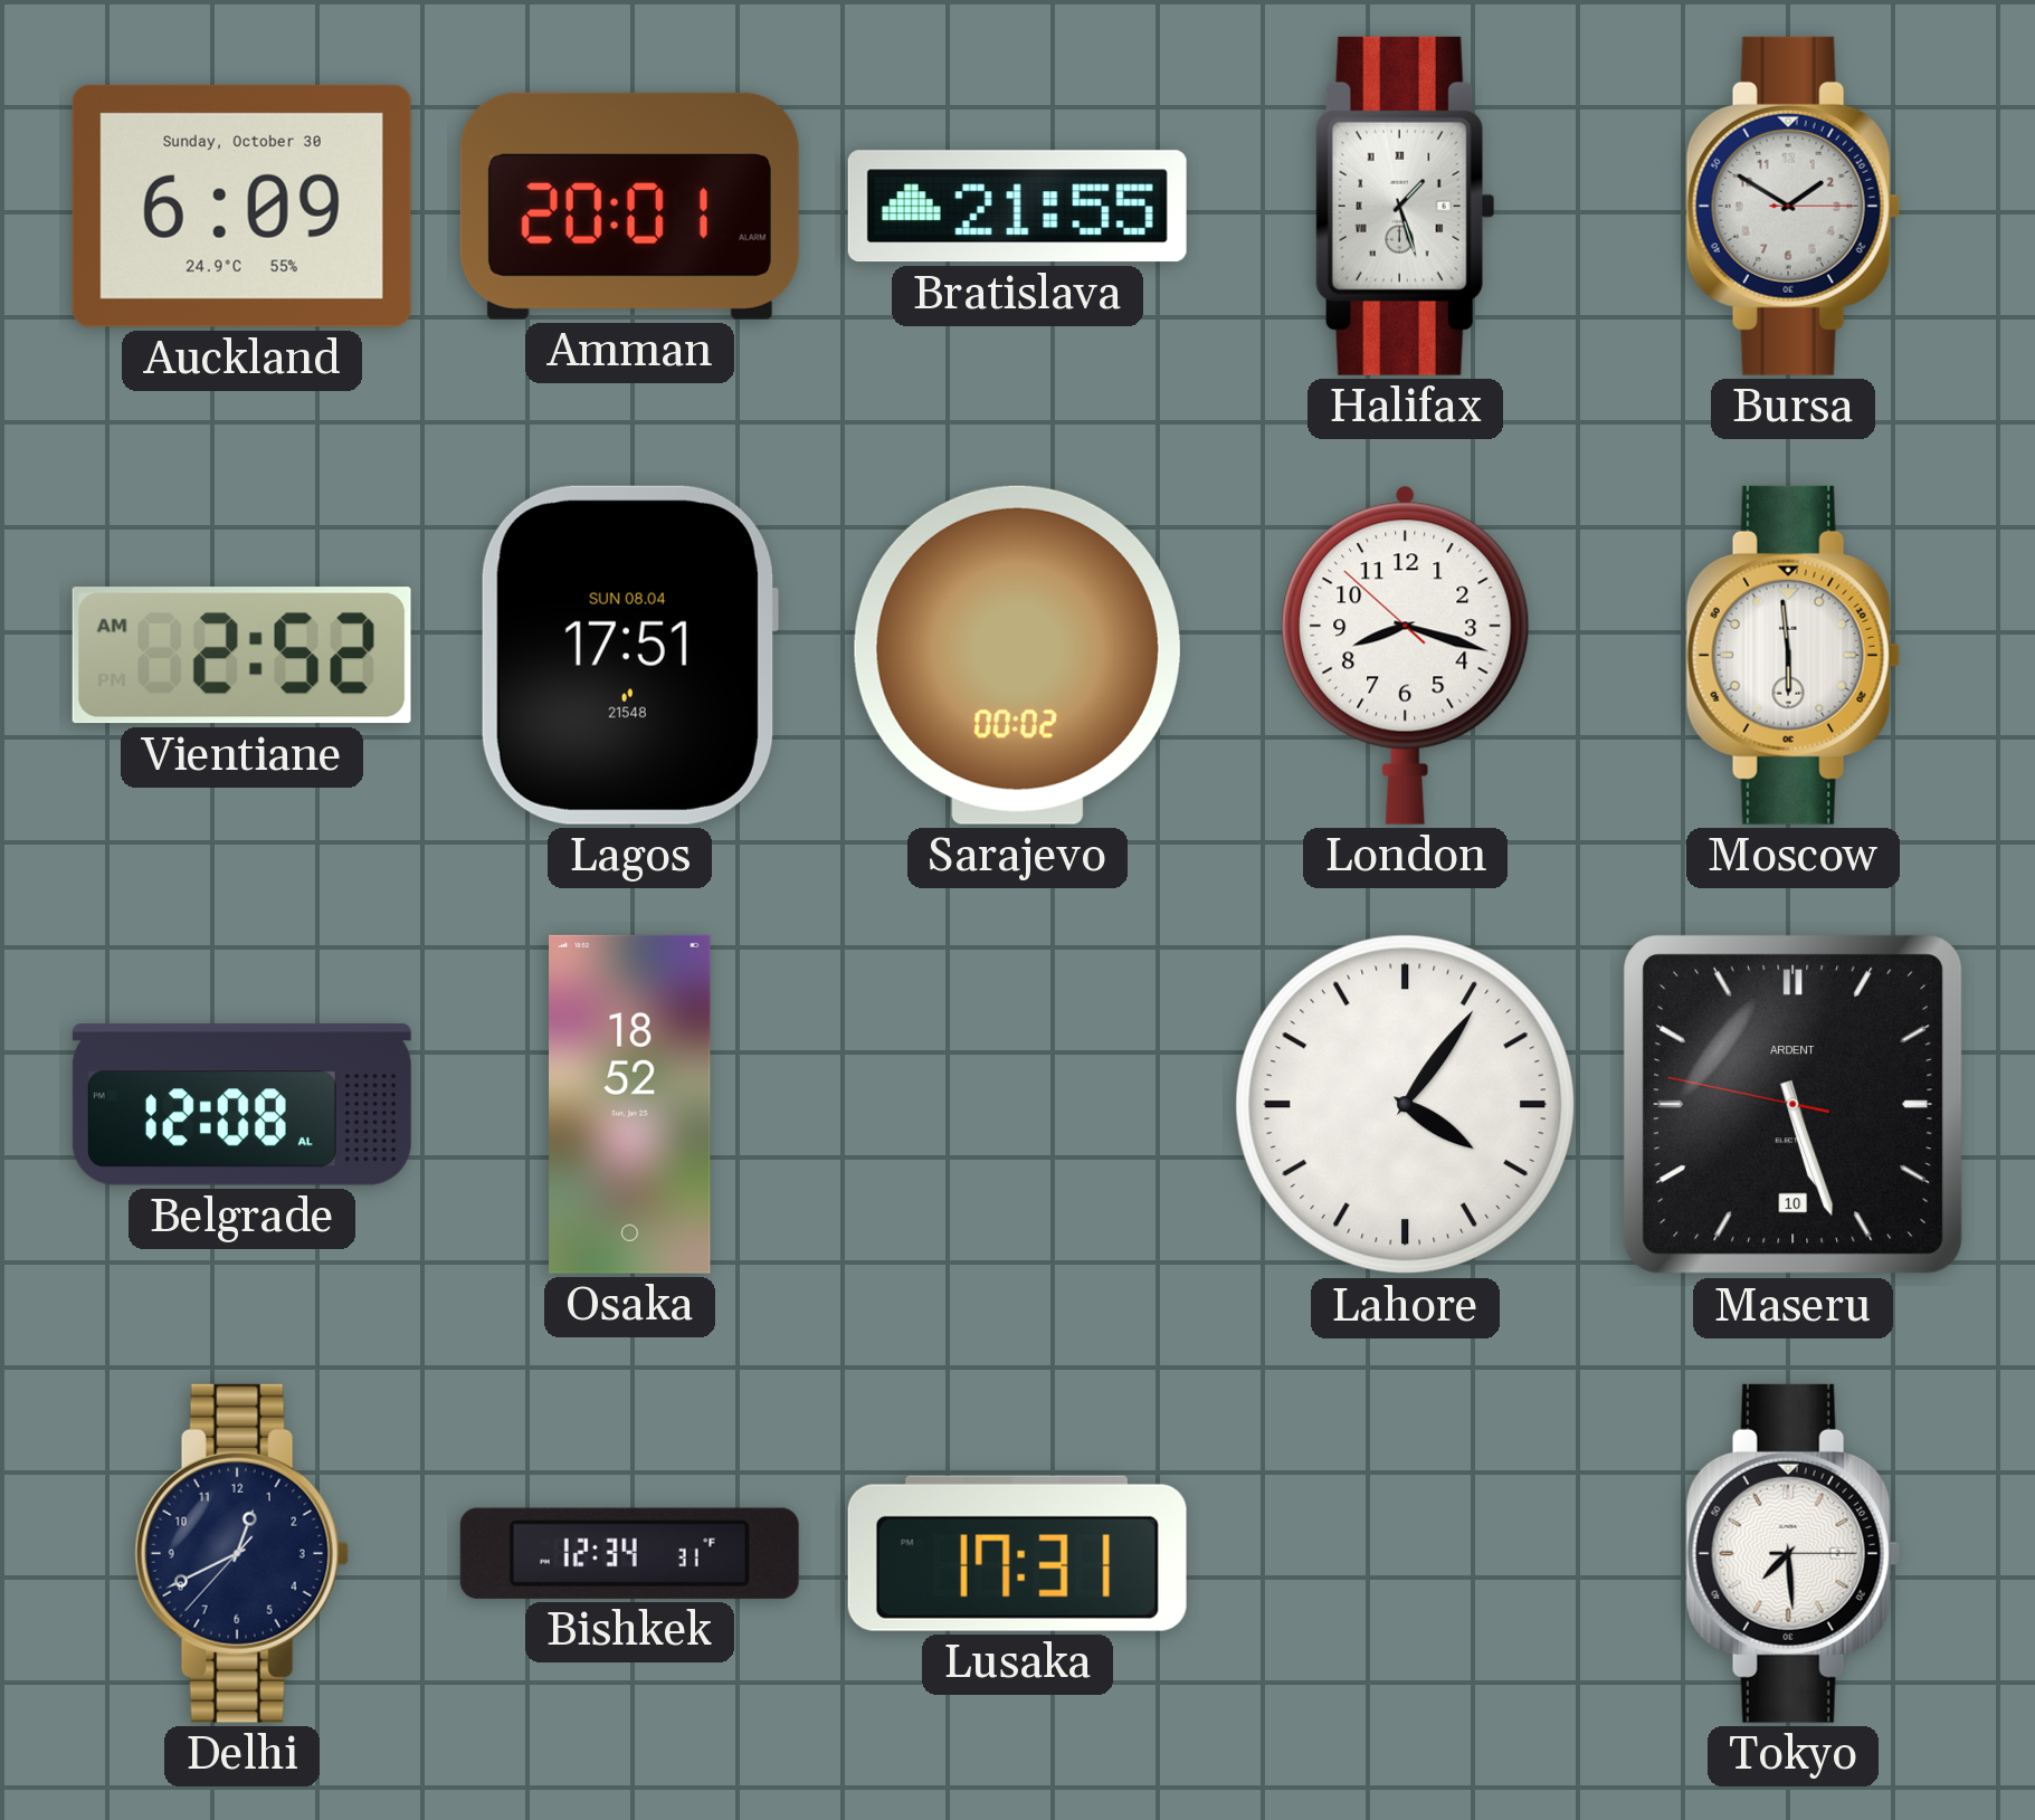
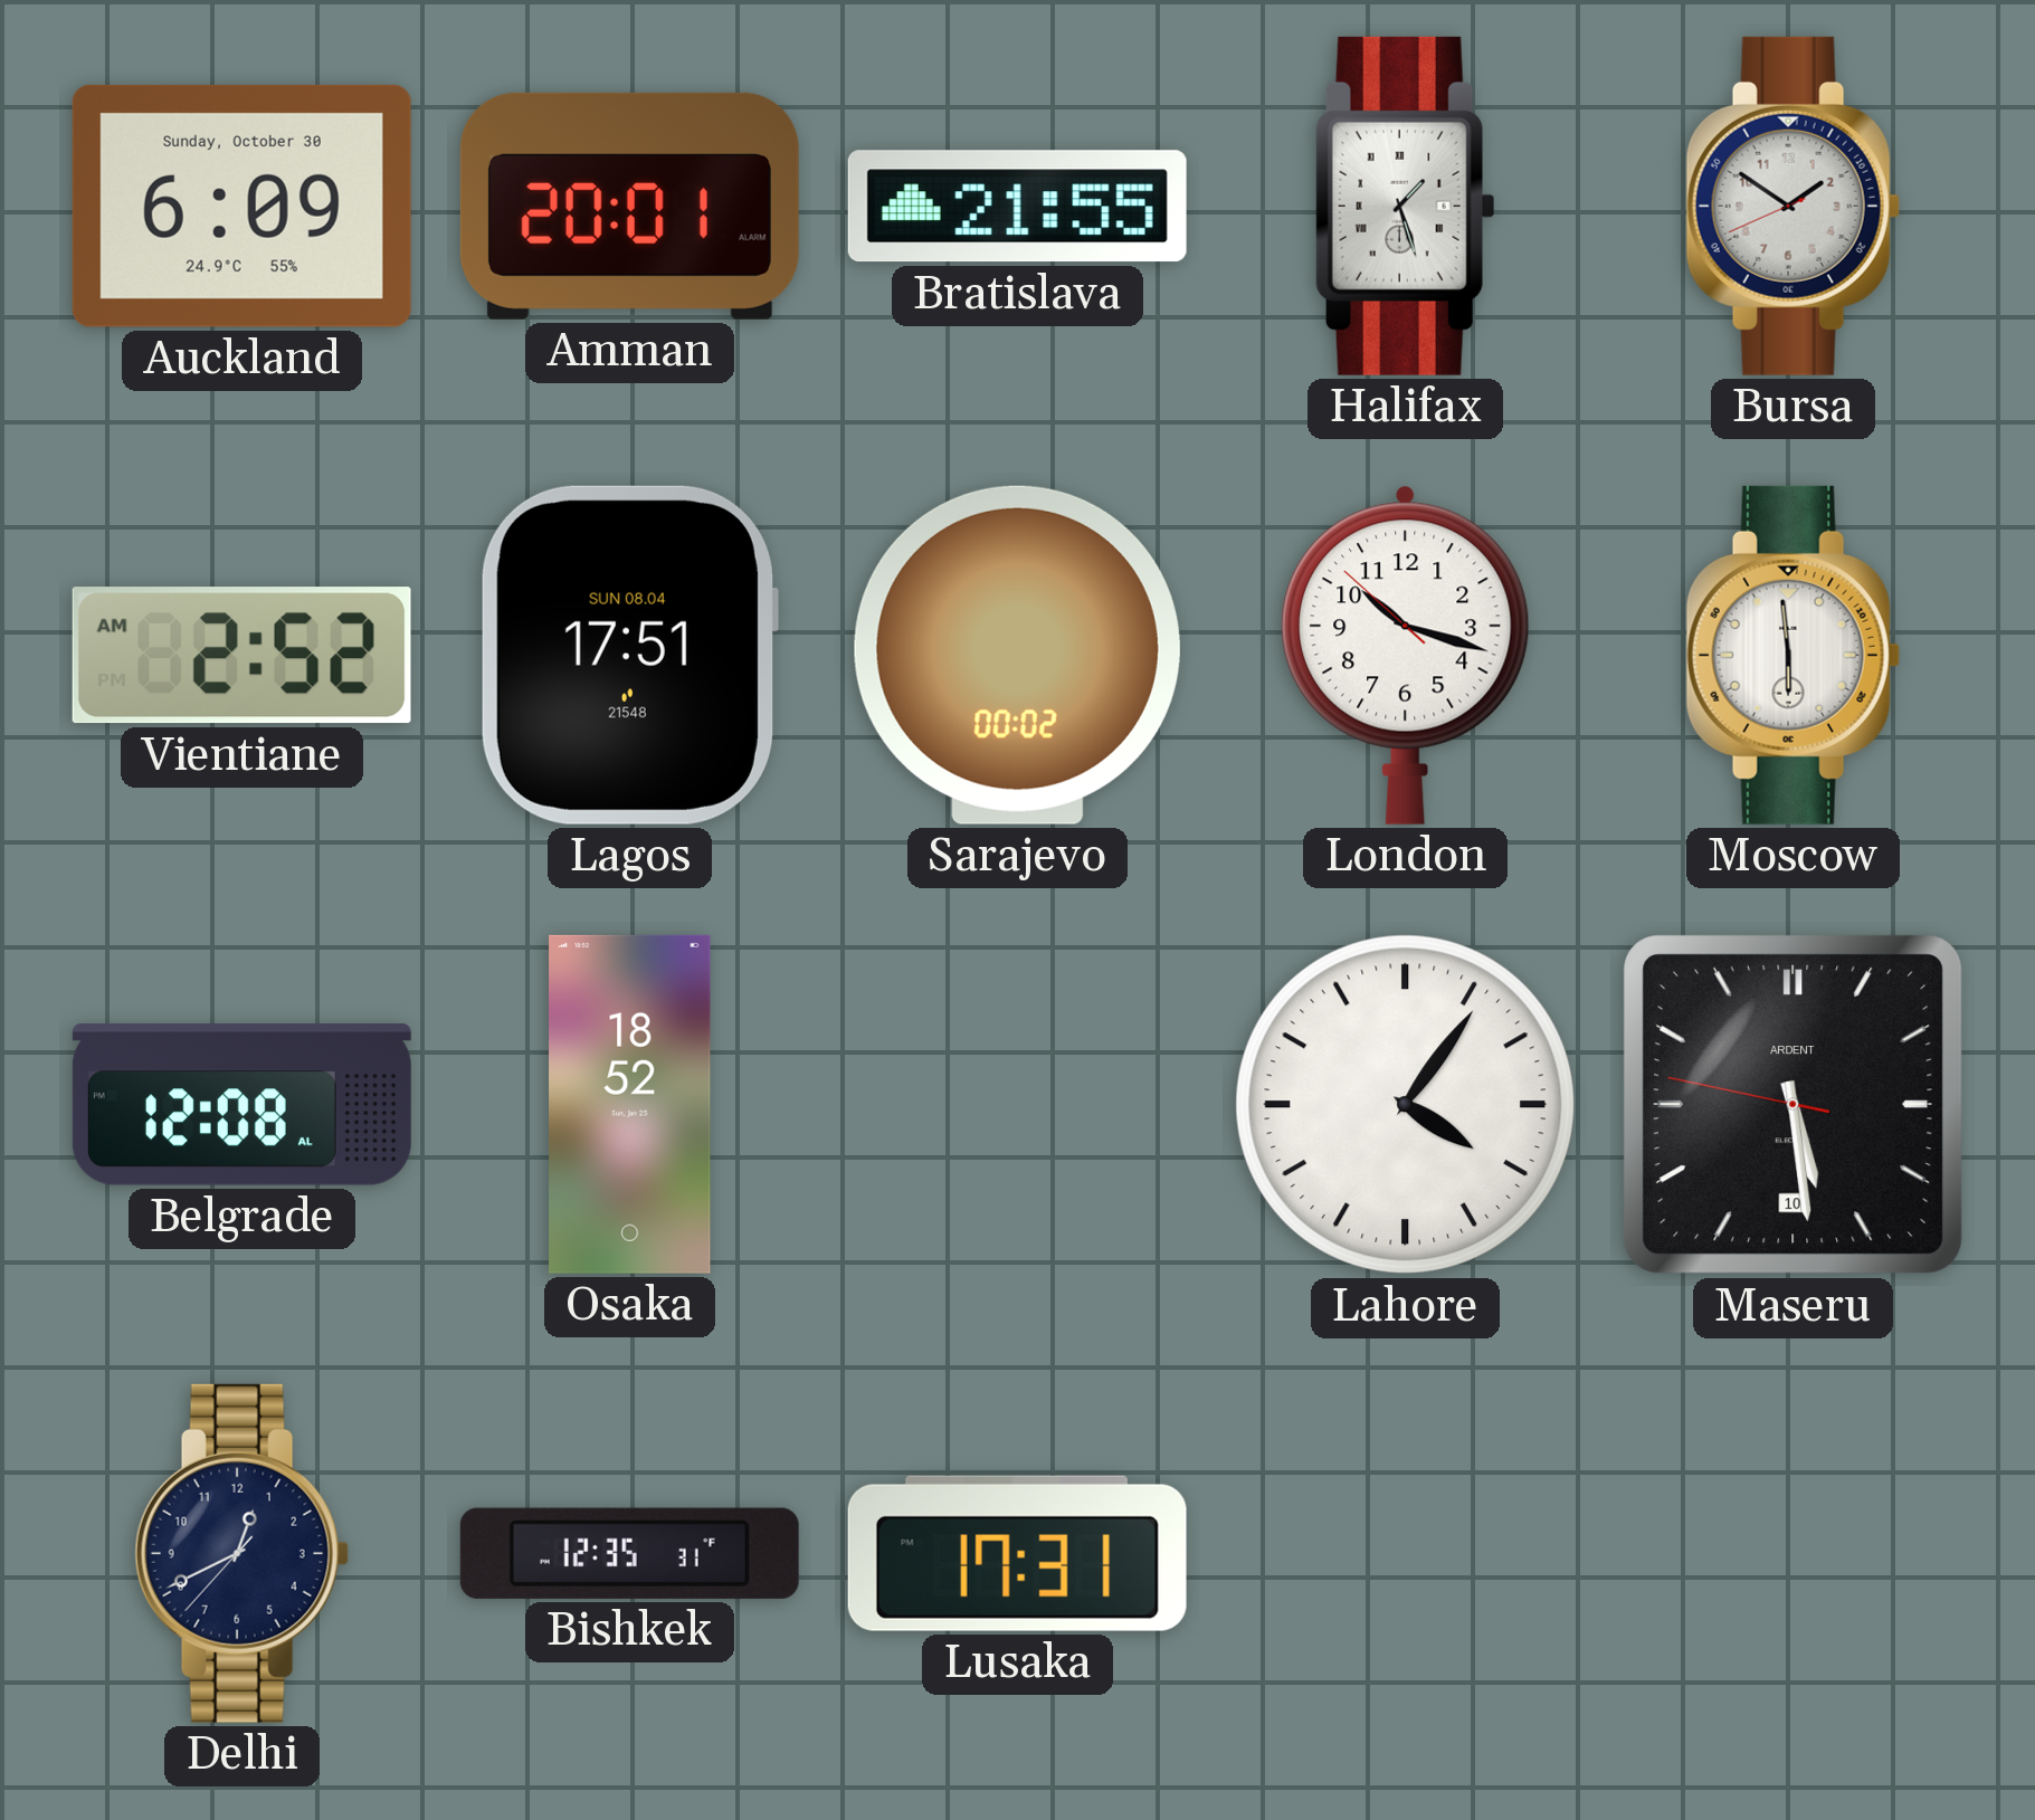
Bursa: 1:50:15 -> 1:50:41
London: 8:17 -> 10:17
Maseru: 5:26 -> 5:28
Bishkek: 12:34 -> 12:35
Tokyo: 7:29 -> none
